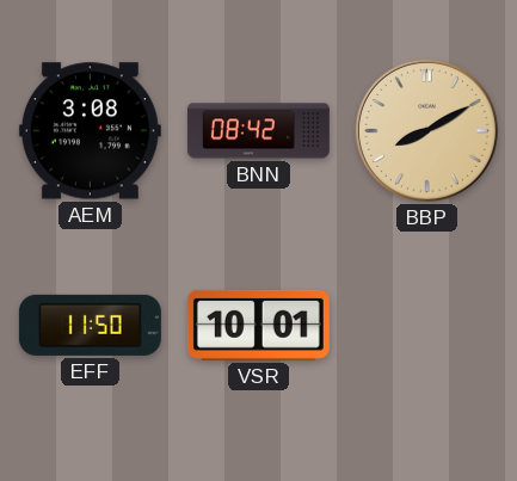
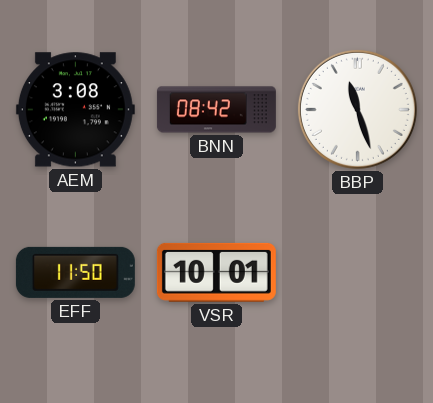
BBP: 8:10 -> 11:27
BBP dial: champagne -> white
